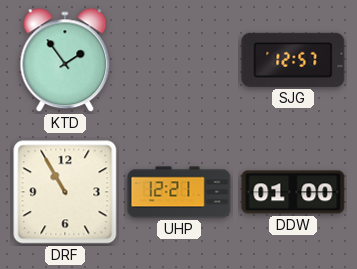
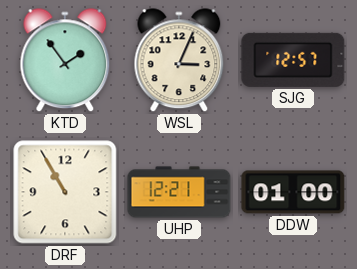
WSL: none -> 3:04
